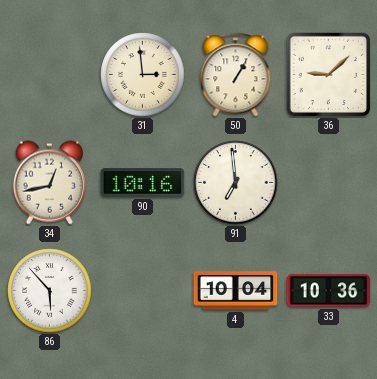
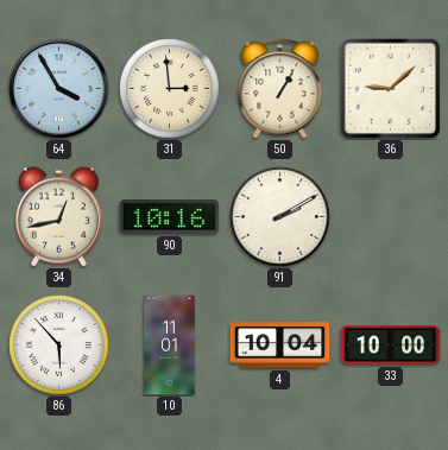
64: none -> 3:55
91: 6:59 -> 2:10
10: none -> 11:01
33: 10:36 -> 10:00
